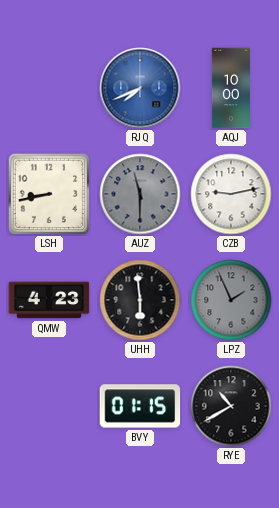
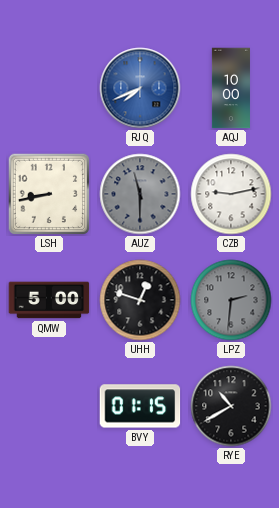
QMW: 4:23 -> 5:00
UHH: 5:59 -> 12:48
LPZ: 1:56 -> 2:31
